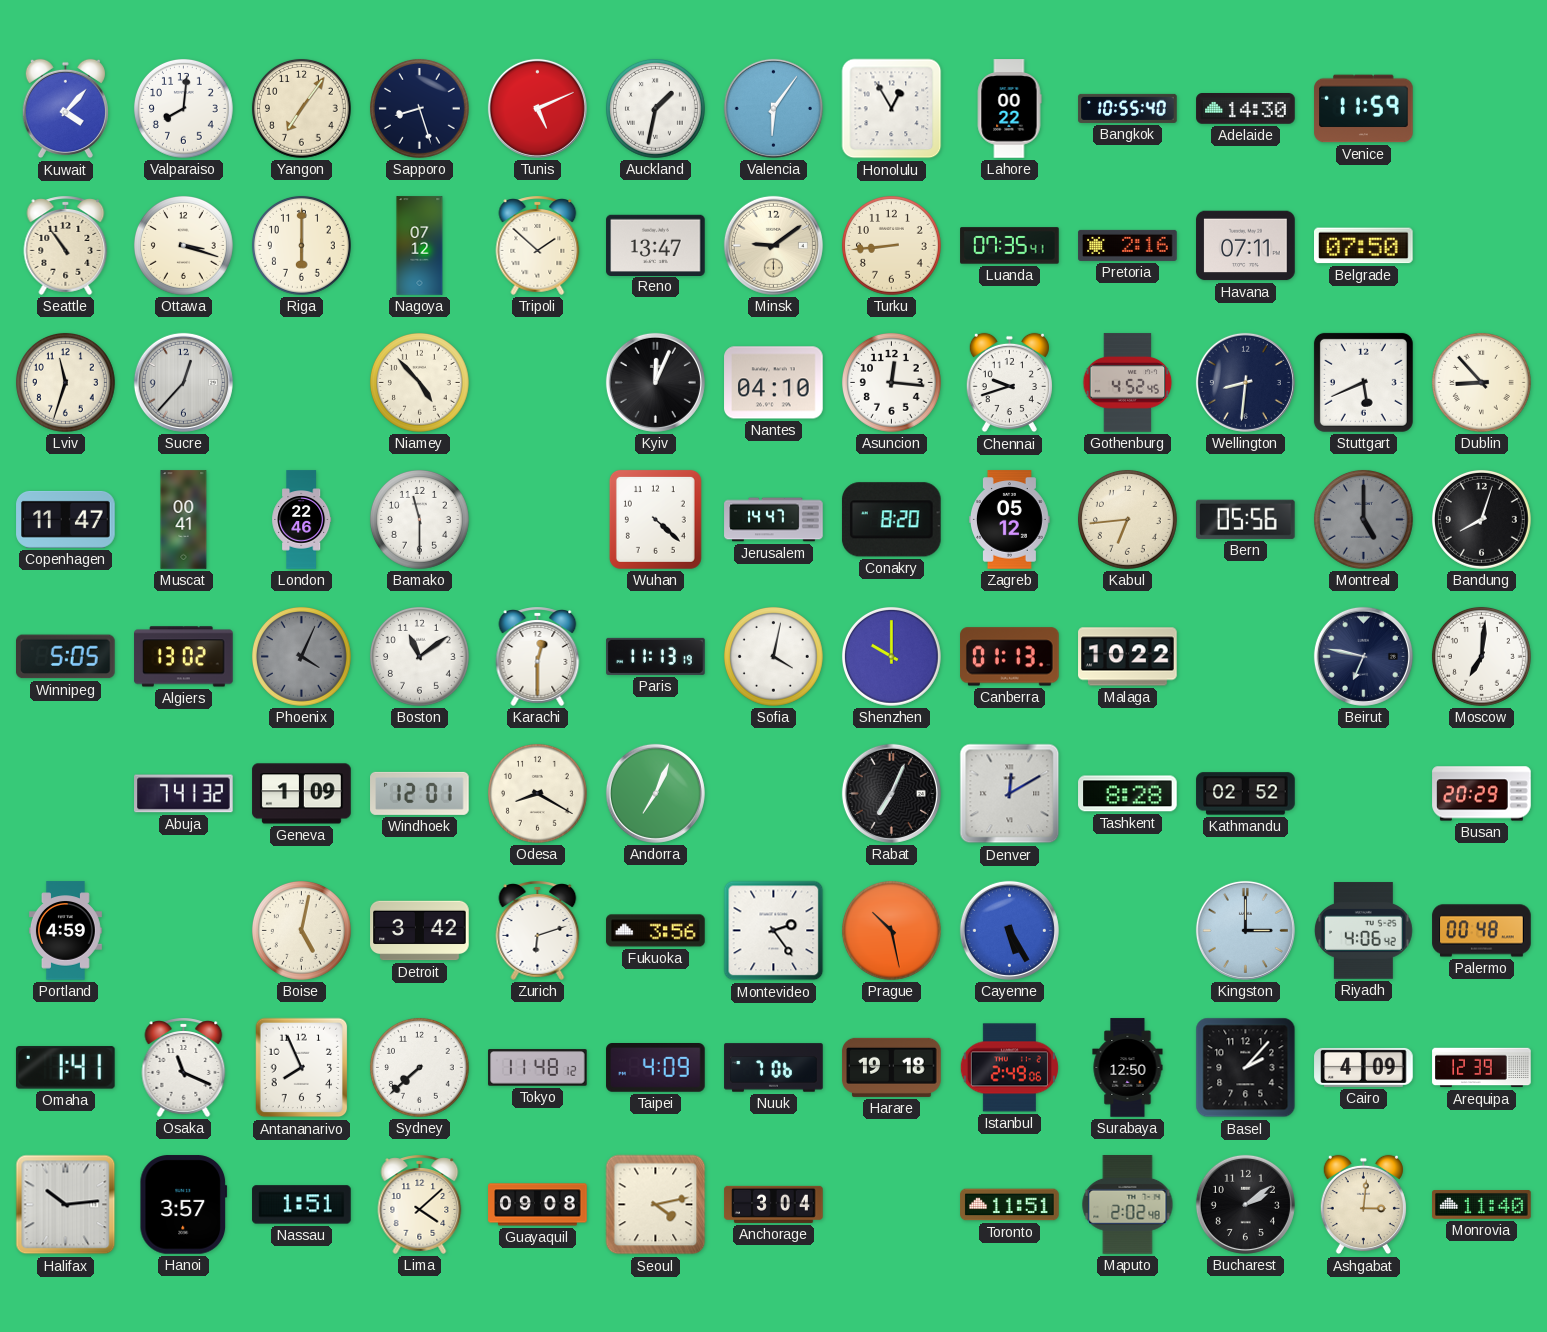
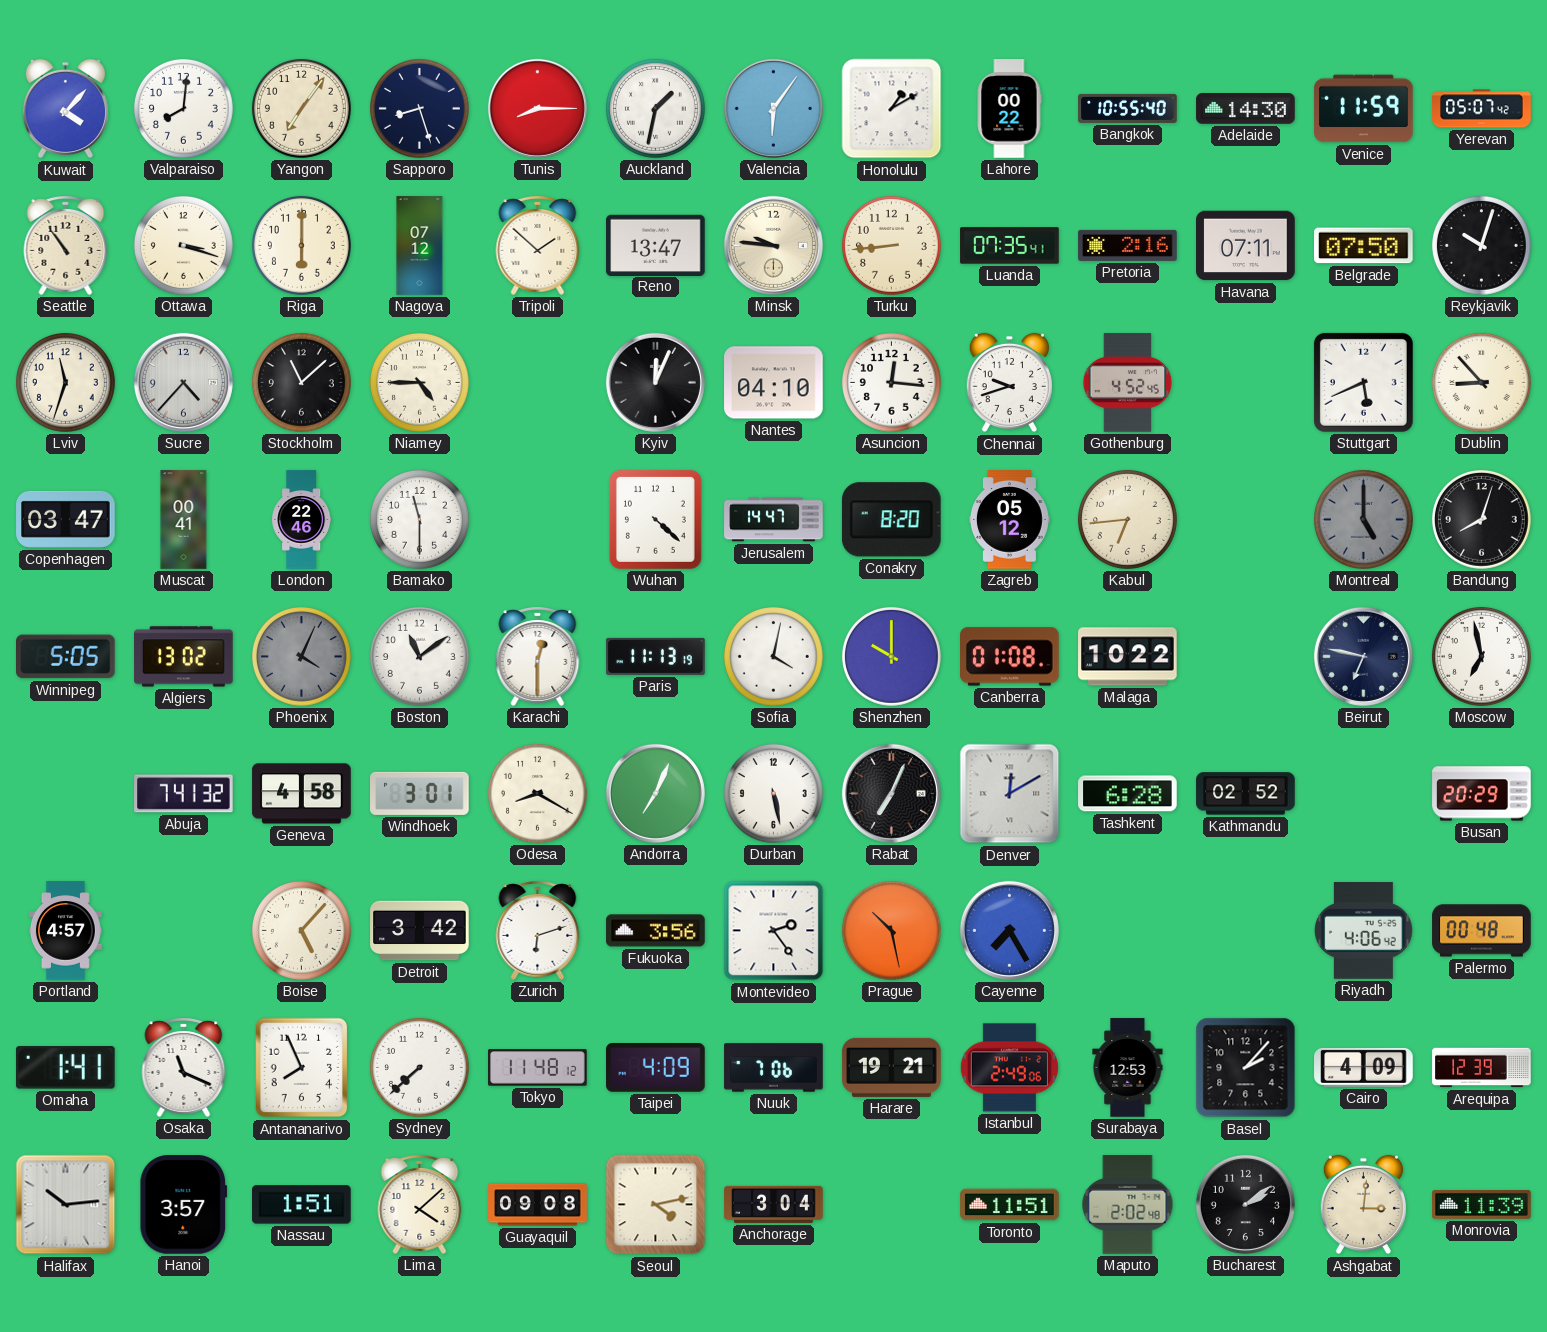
Tunis: 5:11 -> 8:15
Honolulu: 12:55 -> 1:10
Yerevan: none -> 05:07
Minsk: 9:09 -> 9:46
Reykjavik: none -> 10:03
Sucre: 12:37 -> 4:37
Stockholm: none -> 11:08
Niamey: 4:53 -> 4:45
Wellington: 8:31 -> none
Copenhagen: 11:47 -> 03:47
Bern: 05:56 -> none
Canberra: 01:13 -> 01:08
Moscow: 7:01 -> 6:58
Geneva: 1:09 -> 4:58
Windhoek: 12:01 -> 3:01
Durban: none -> 5:28
Tashkent: 8:28 -> 6:28
Portland: 4:59 -> 4:57
Boise: 5:02 -> 5:07
Cayenne: 5:25 -> 7:25
Kingston: 3:00 -> none
Harare: 19:18 -> 19:21
Surabaya: 12:50 -> 12:53
Monrovia: 11:40 -> 11:39
